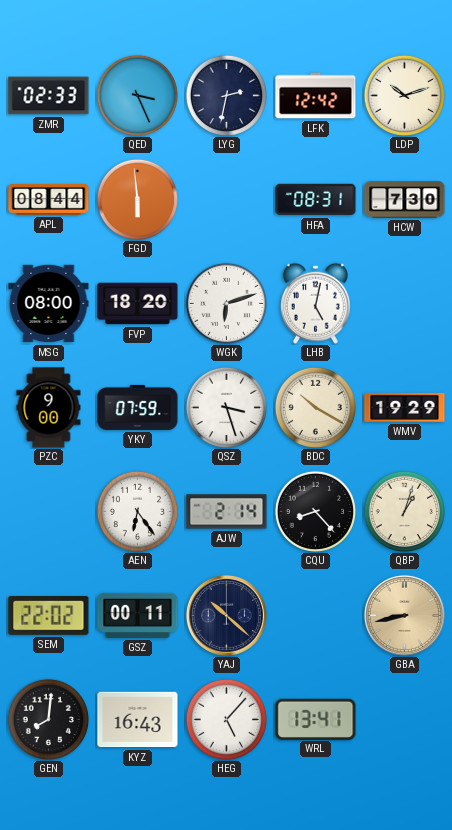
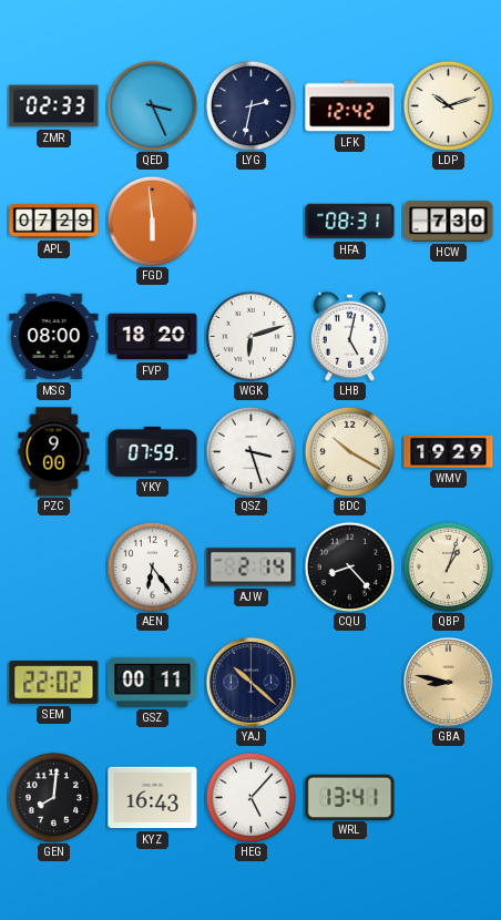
APL: 08:44 -> 07:29
GBA: 8:43 -> 8:47
